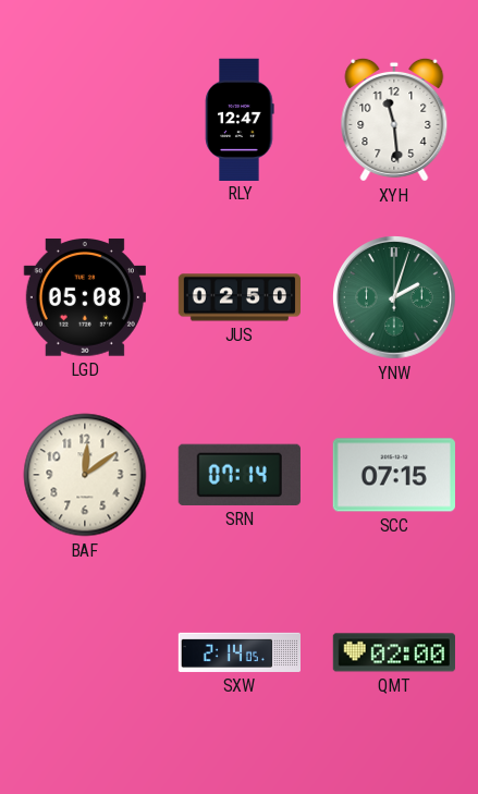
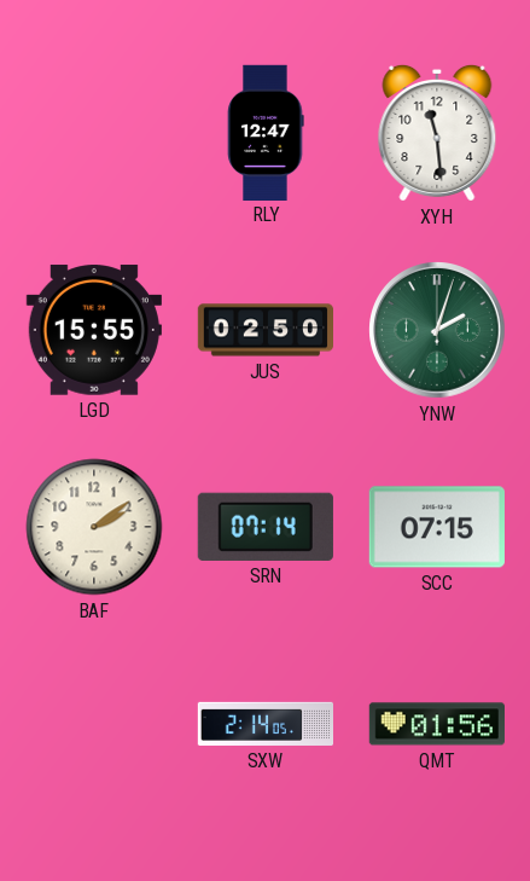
LGD: 05:08 -> 15:55
BAF: 12:09 -> 2:09
QMT: 02:00 -> 01:56
